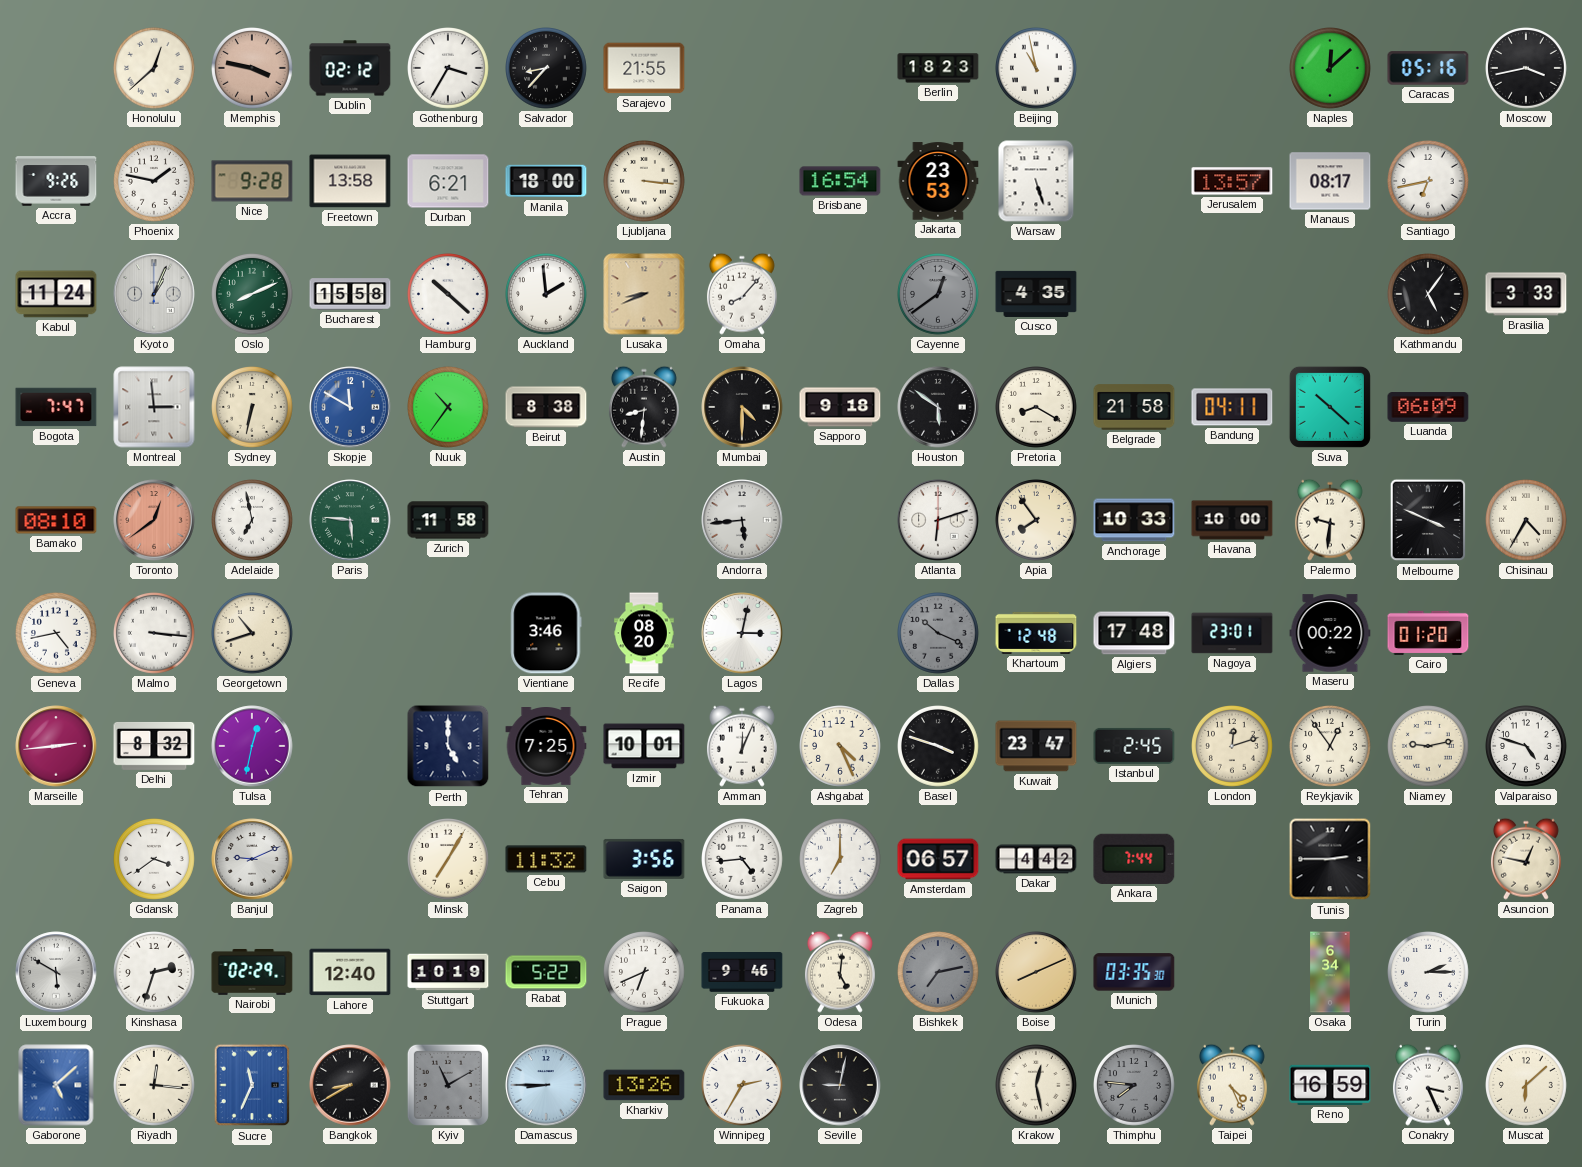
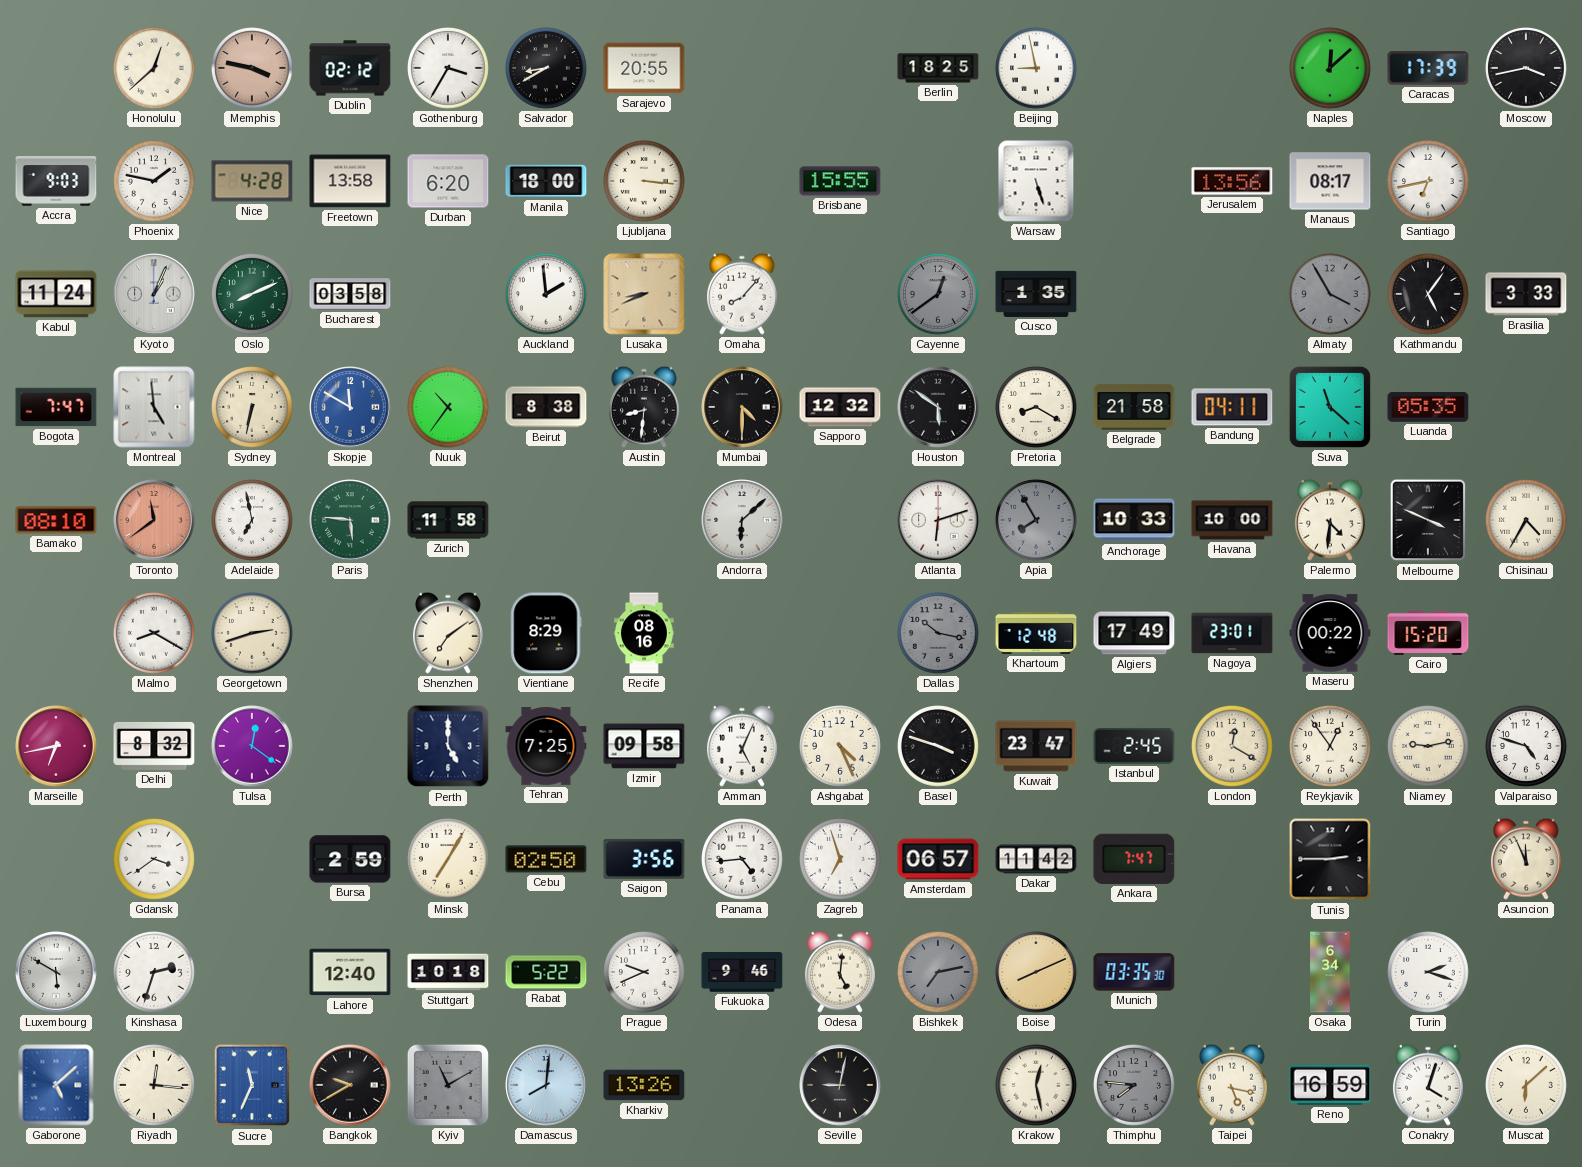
Salvador: 8:37 -> 8:40
Sarajevo: 21:55 -> 20:55
Berlin: 18:23 -> 18:25
Beijing: 10:58 -> 8:58
Caracas: 05:16 -> 17:39
Accra: 9:26 -> 9:03
Nice: 9:28 -> 4:28
Durban: 6:21 -> 6:20
Brisbane: 16:54 -> 15:55
Jakarta: 23:53 -> none
Jerusalem: 13:57 -> 13:56
Bucharest: 15:58 -> 03:58
Hamburg: 10:22 -> none
Cusco: 4:35 -> 1:35
Almaty: none -> 3:55
Montreal: 2:59 -> 4:59
Sapporo: 9:18 -> 12:32
Suva: 10:22 -> 11:22
Luanda: 06:09 -> 05:35
Toronto: 12:39 -> 11:39
Andorra: 5:44 -> 6:08
Apia: 7:54 -> 7:55
Apia dial: cream -> grey
Palermo: 9:31 -> 4:31
Geneva: 4:43 -> none
Malmo: 3:16 -> 8:20
Georgetown: 10:42 -> 2:42
Shenzhen: none -> 7:09
Vientiane: 3:46 -> 8:29
Recife: 08:20 -> 08:16
Lagos: 3:02 -> none
Dallas: 10:19 -> 10:17
Algiers: 17:48 -> 17:49
Cairo: 01:20 -> 15:20
Marseille: 2:44 -> 6:43
Tulsa: 12:32 -> 12:21
Izmir: 10:01 -> 09:58
Amman: 12:04 -> 5:04
London: 12:12 -> 12:20
Banjul: 9:11 -> none
Bursa: none -> 2:59
Cebu: 11:32 -> 02:50
Zagreb: 7:00 -> 6:57
Dakar: 4:42 -> 11:42
Ankara: 7:44 -> 7:47
Asuncion: 12:47 -> 11:56
Nairobi: 02:29 -> none
Stuttgart: 10:19 -> 10:18
Prague: 6:41 -> 9:41
Turin: 2:15 -> 2:18
Bangkok: 8:40 -> 9:40
Damascus: 8:45 -> 8:01
Winnipeg: 2:35 -> none
Taipei: 4:26 -> 5:17
Conakry: 3:26 -> 4:03
